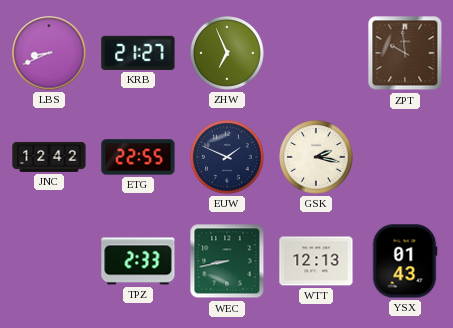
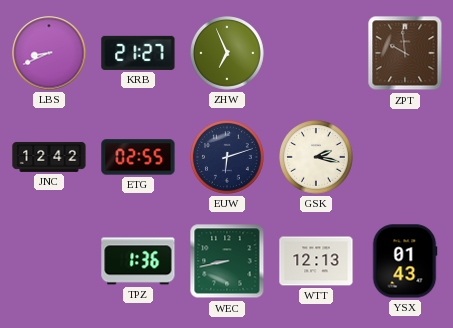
ETG: 22:55 -> 02:55
EUW: 1:49 -> 6:12
TPZ: 2:33 -> 1:36
